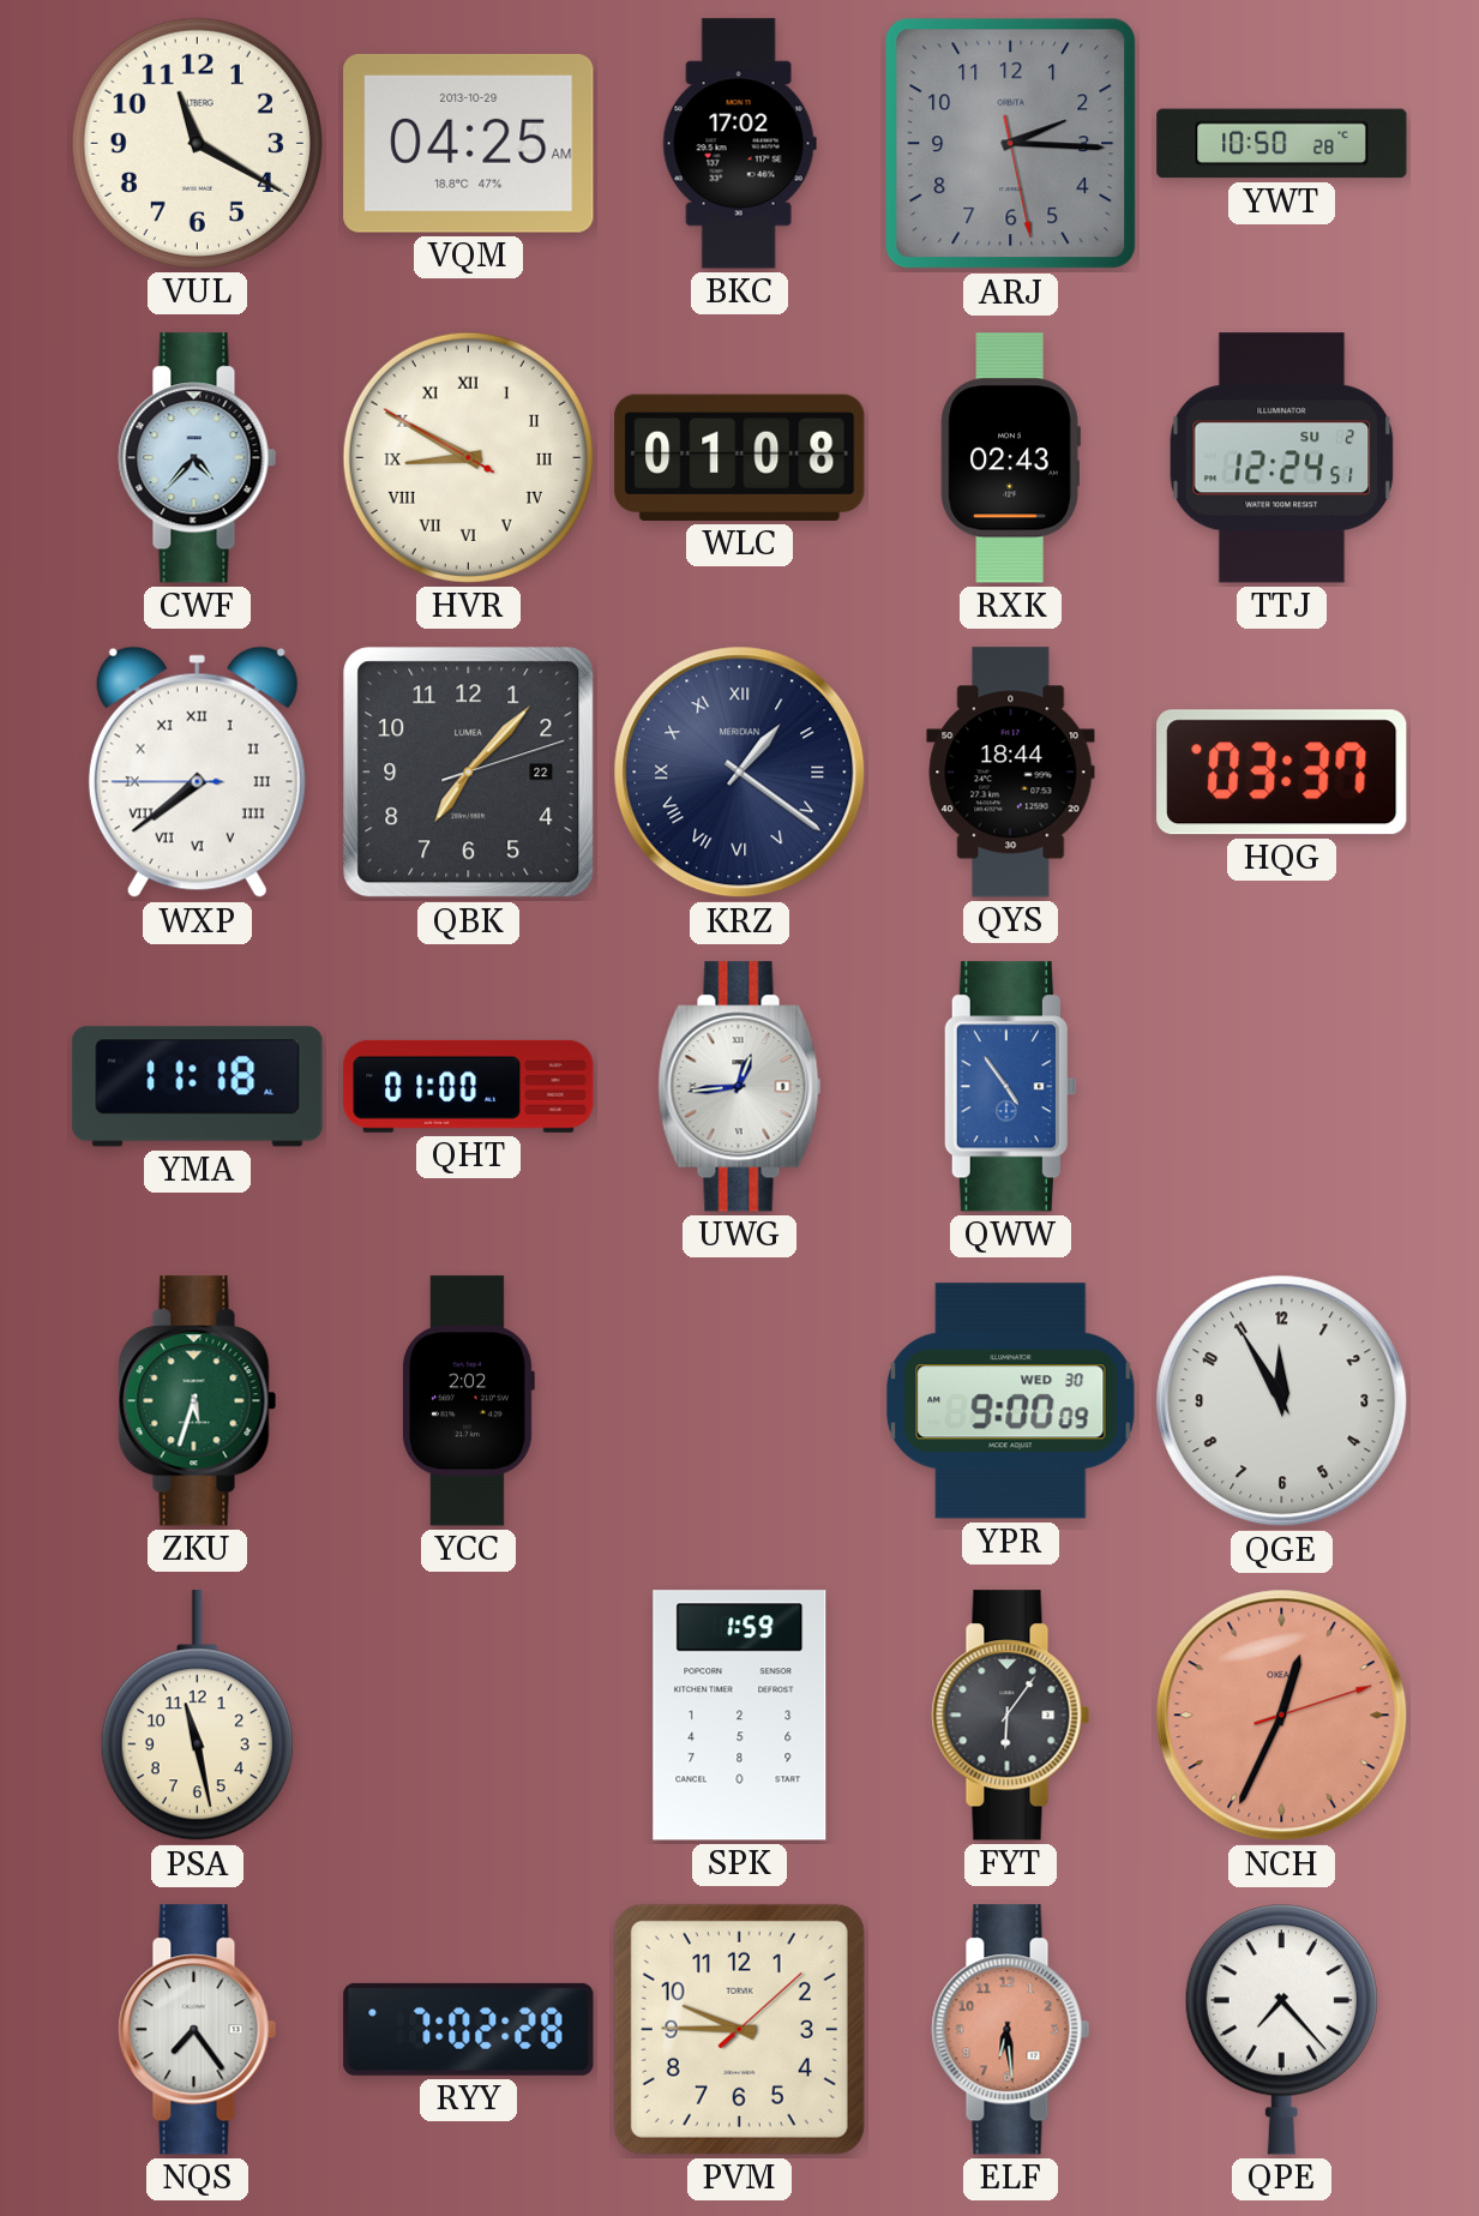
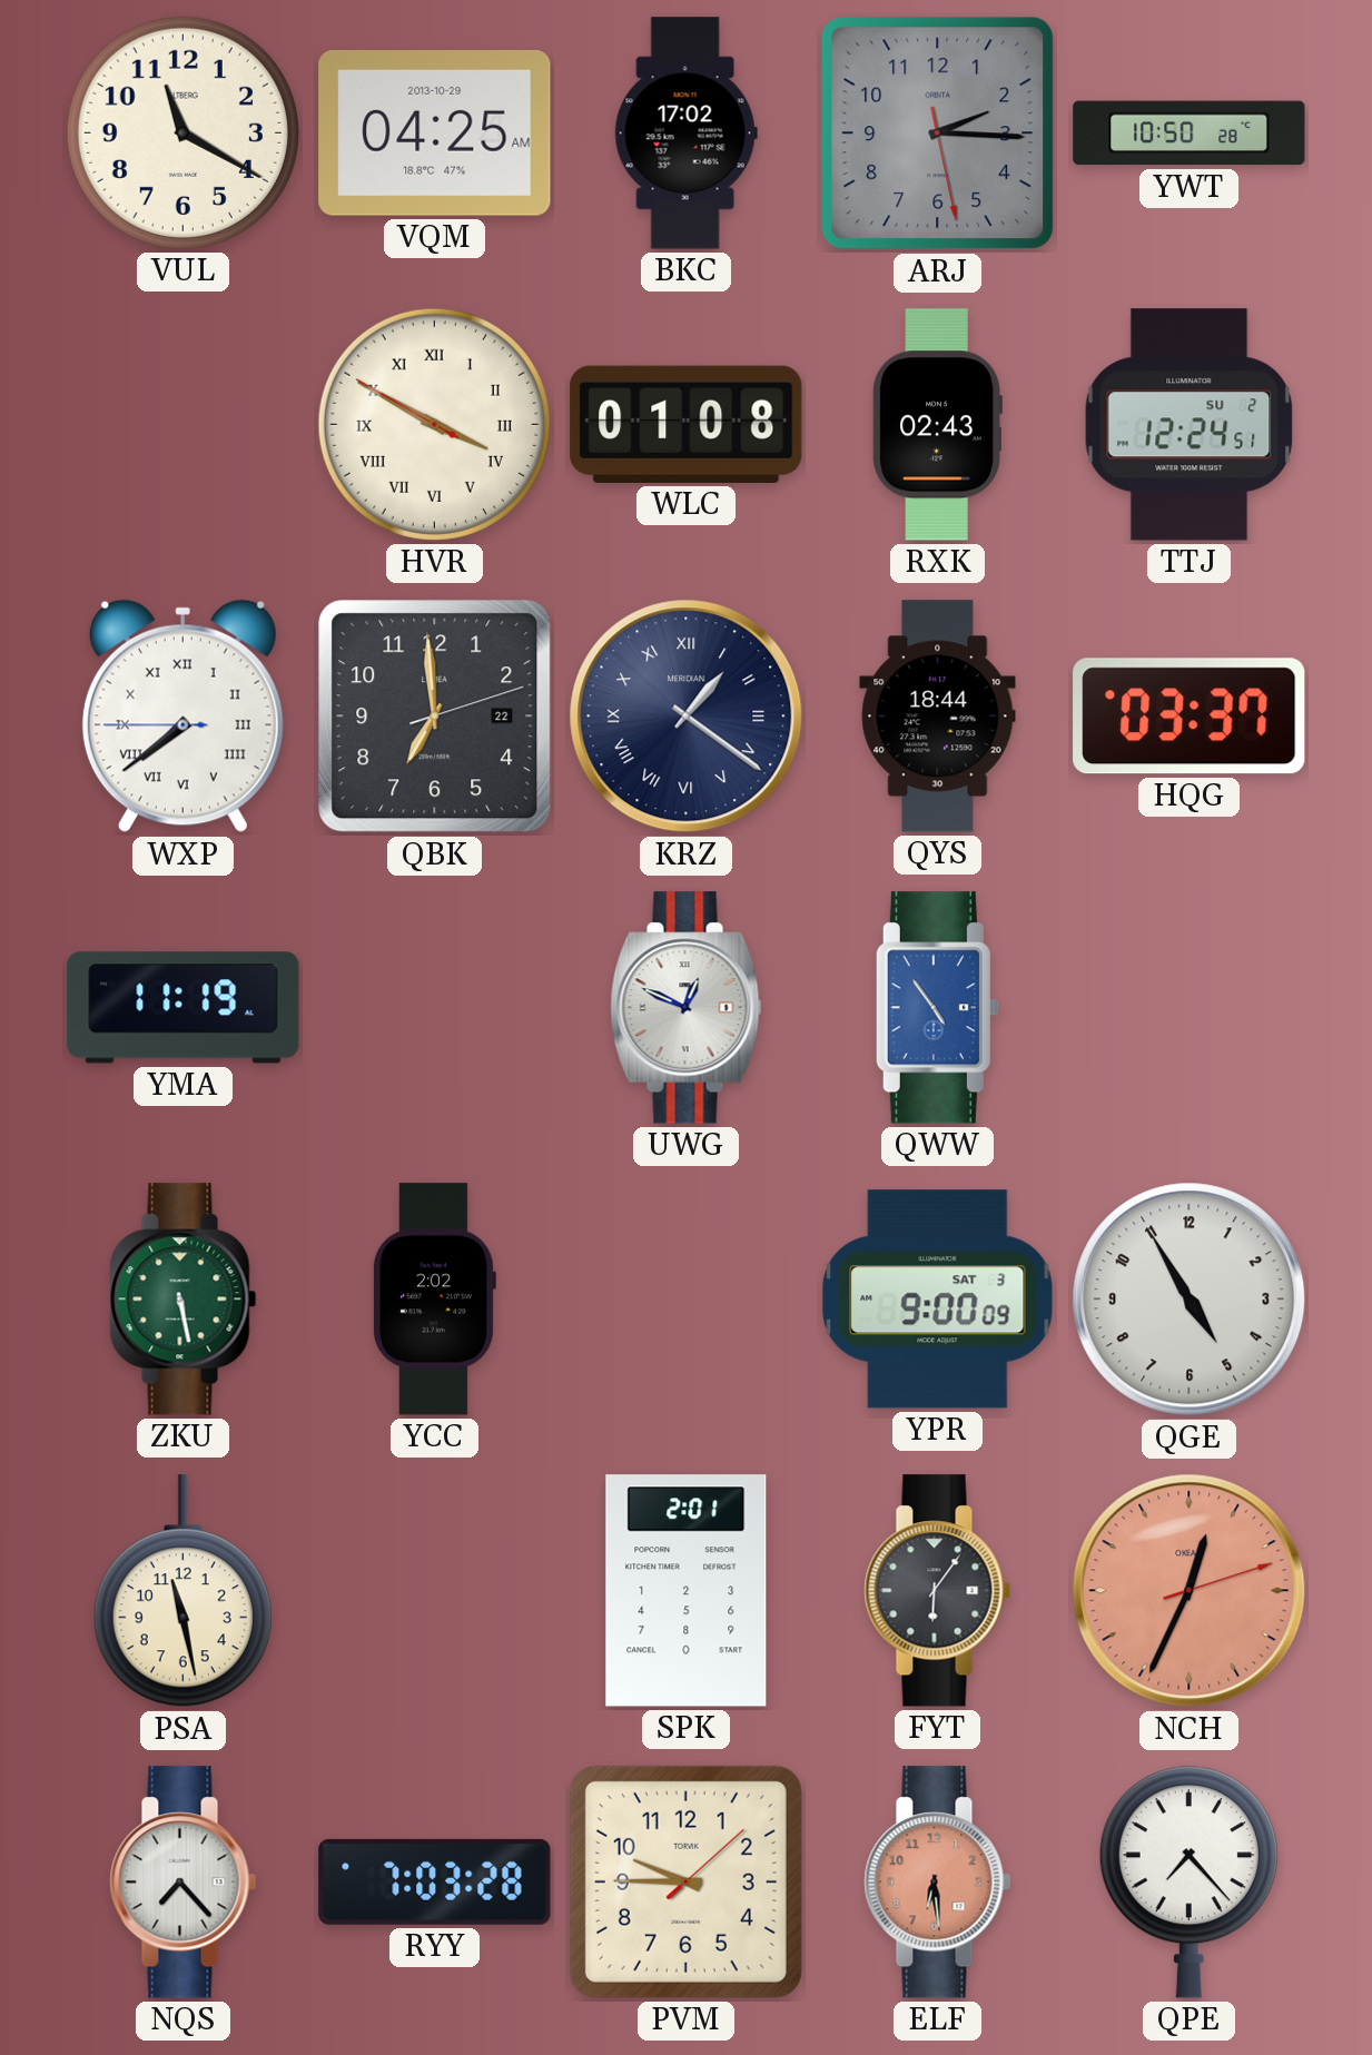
CWF: 4:37 -> none
HVR: 8:49 -> 3:49
QBK: 7:07 -> 6:59
YMA: 11:18 -> 11:19
QHT: 01:00 -> none
UWG: 12:44 -> 12:49
ZKU: 5:33 -> 5:28
YPR date: WED 30 -> SAT 3
QGE: 11:55 -> 4:55
SPK: 1:59 -> 2:01
NQS: 7:24 -> 7:23
RYY: 7:02 -> 7:03
